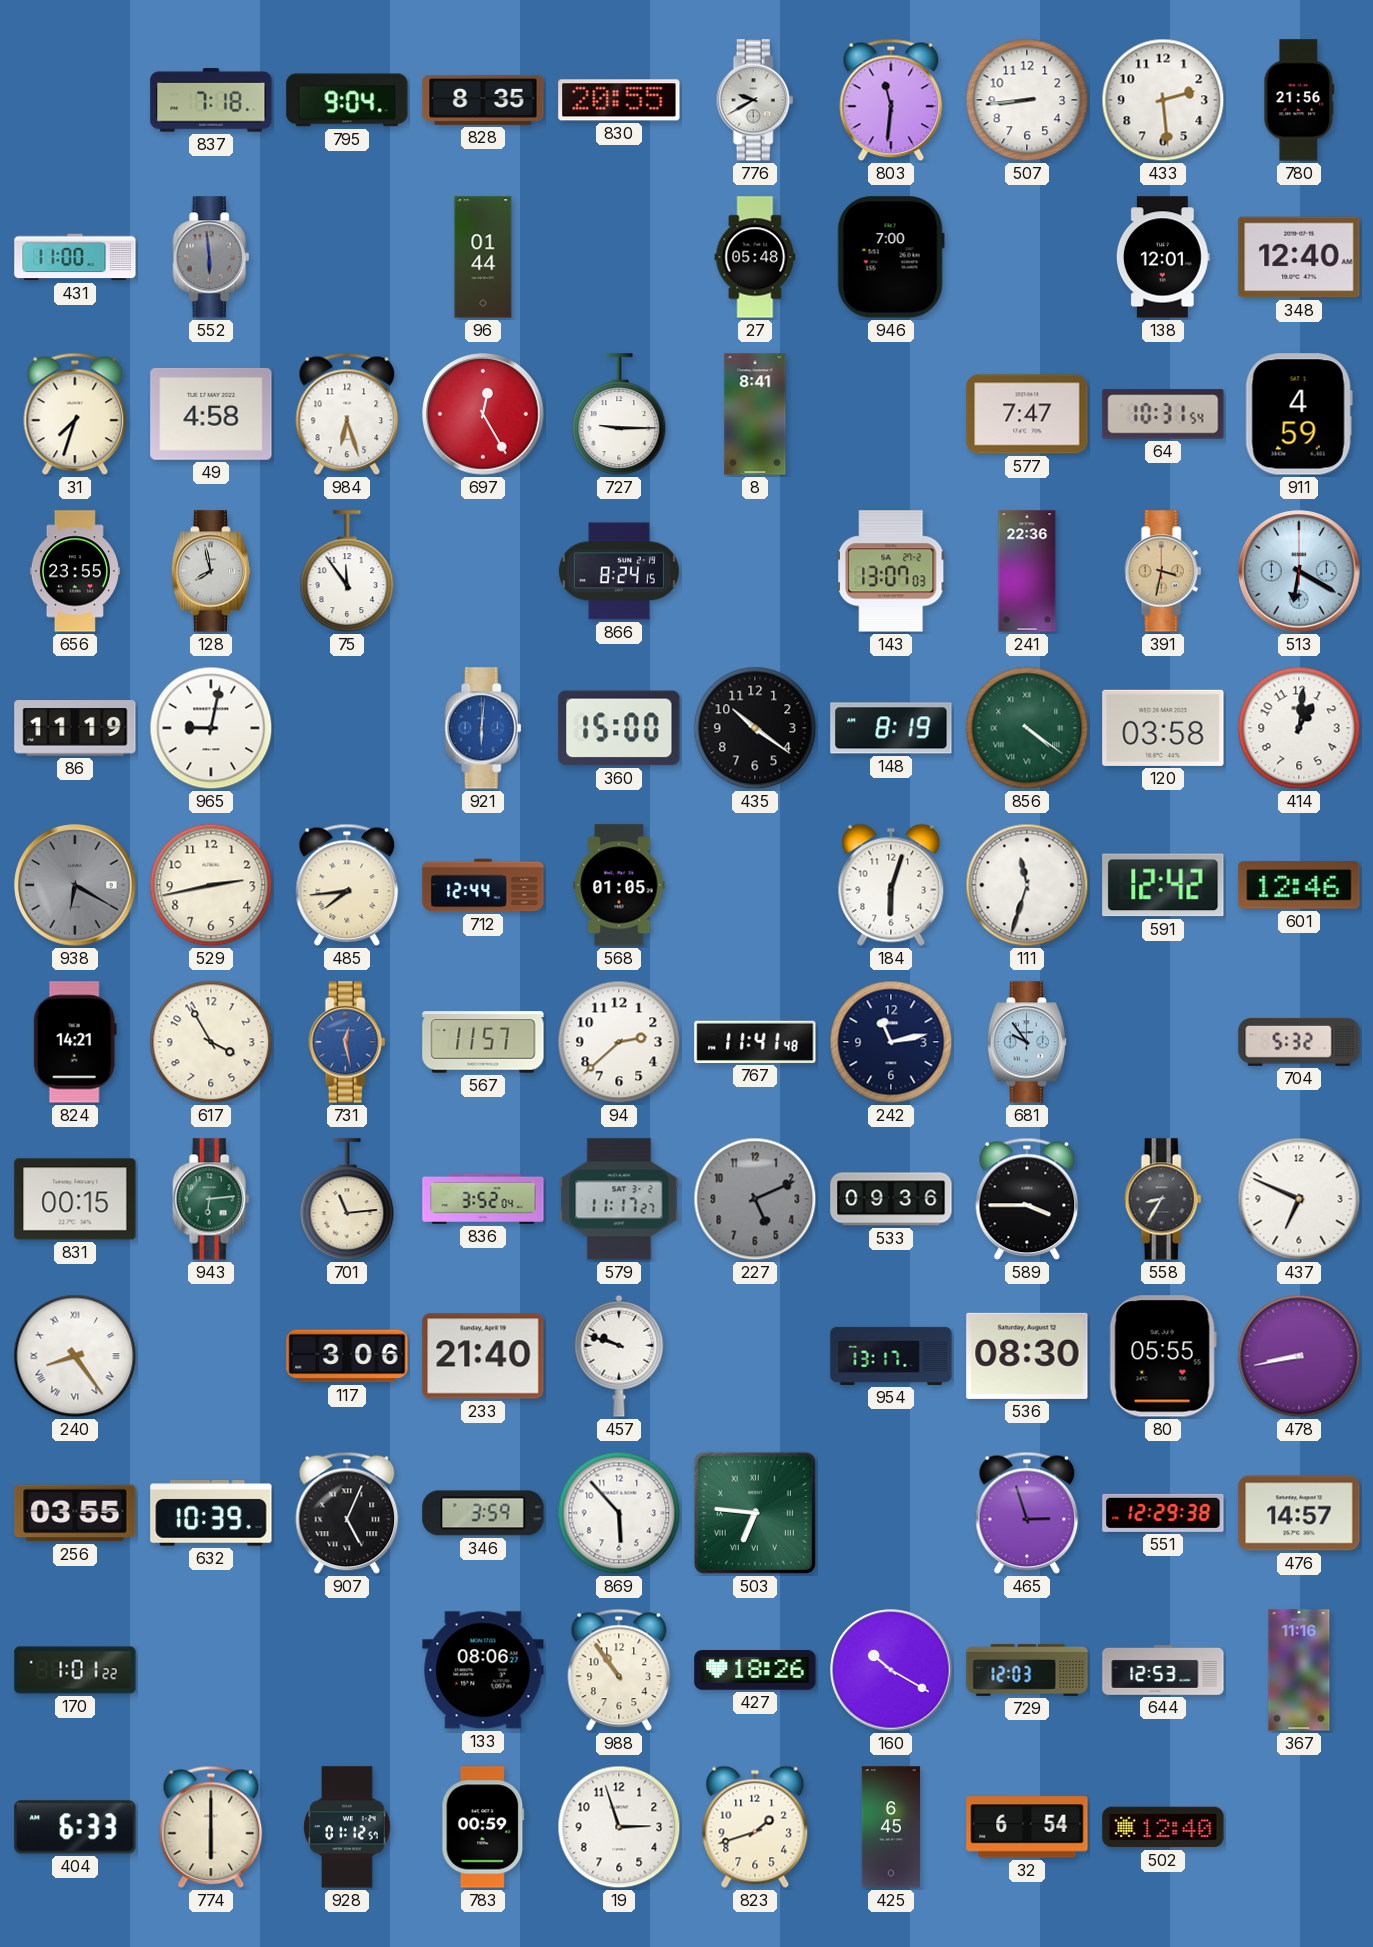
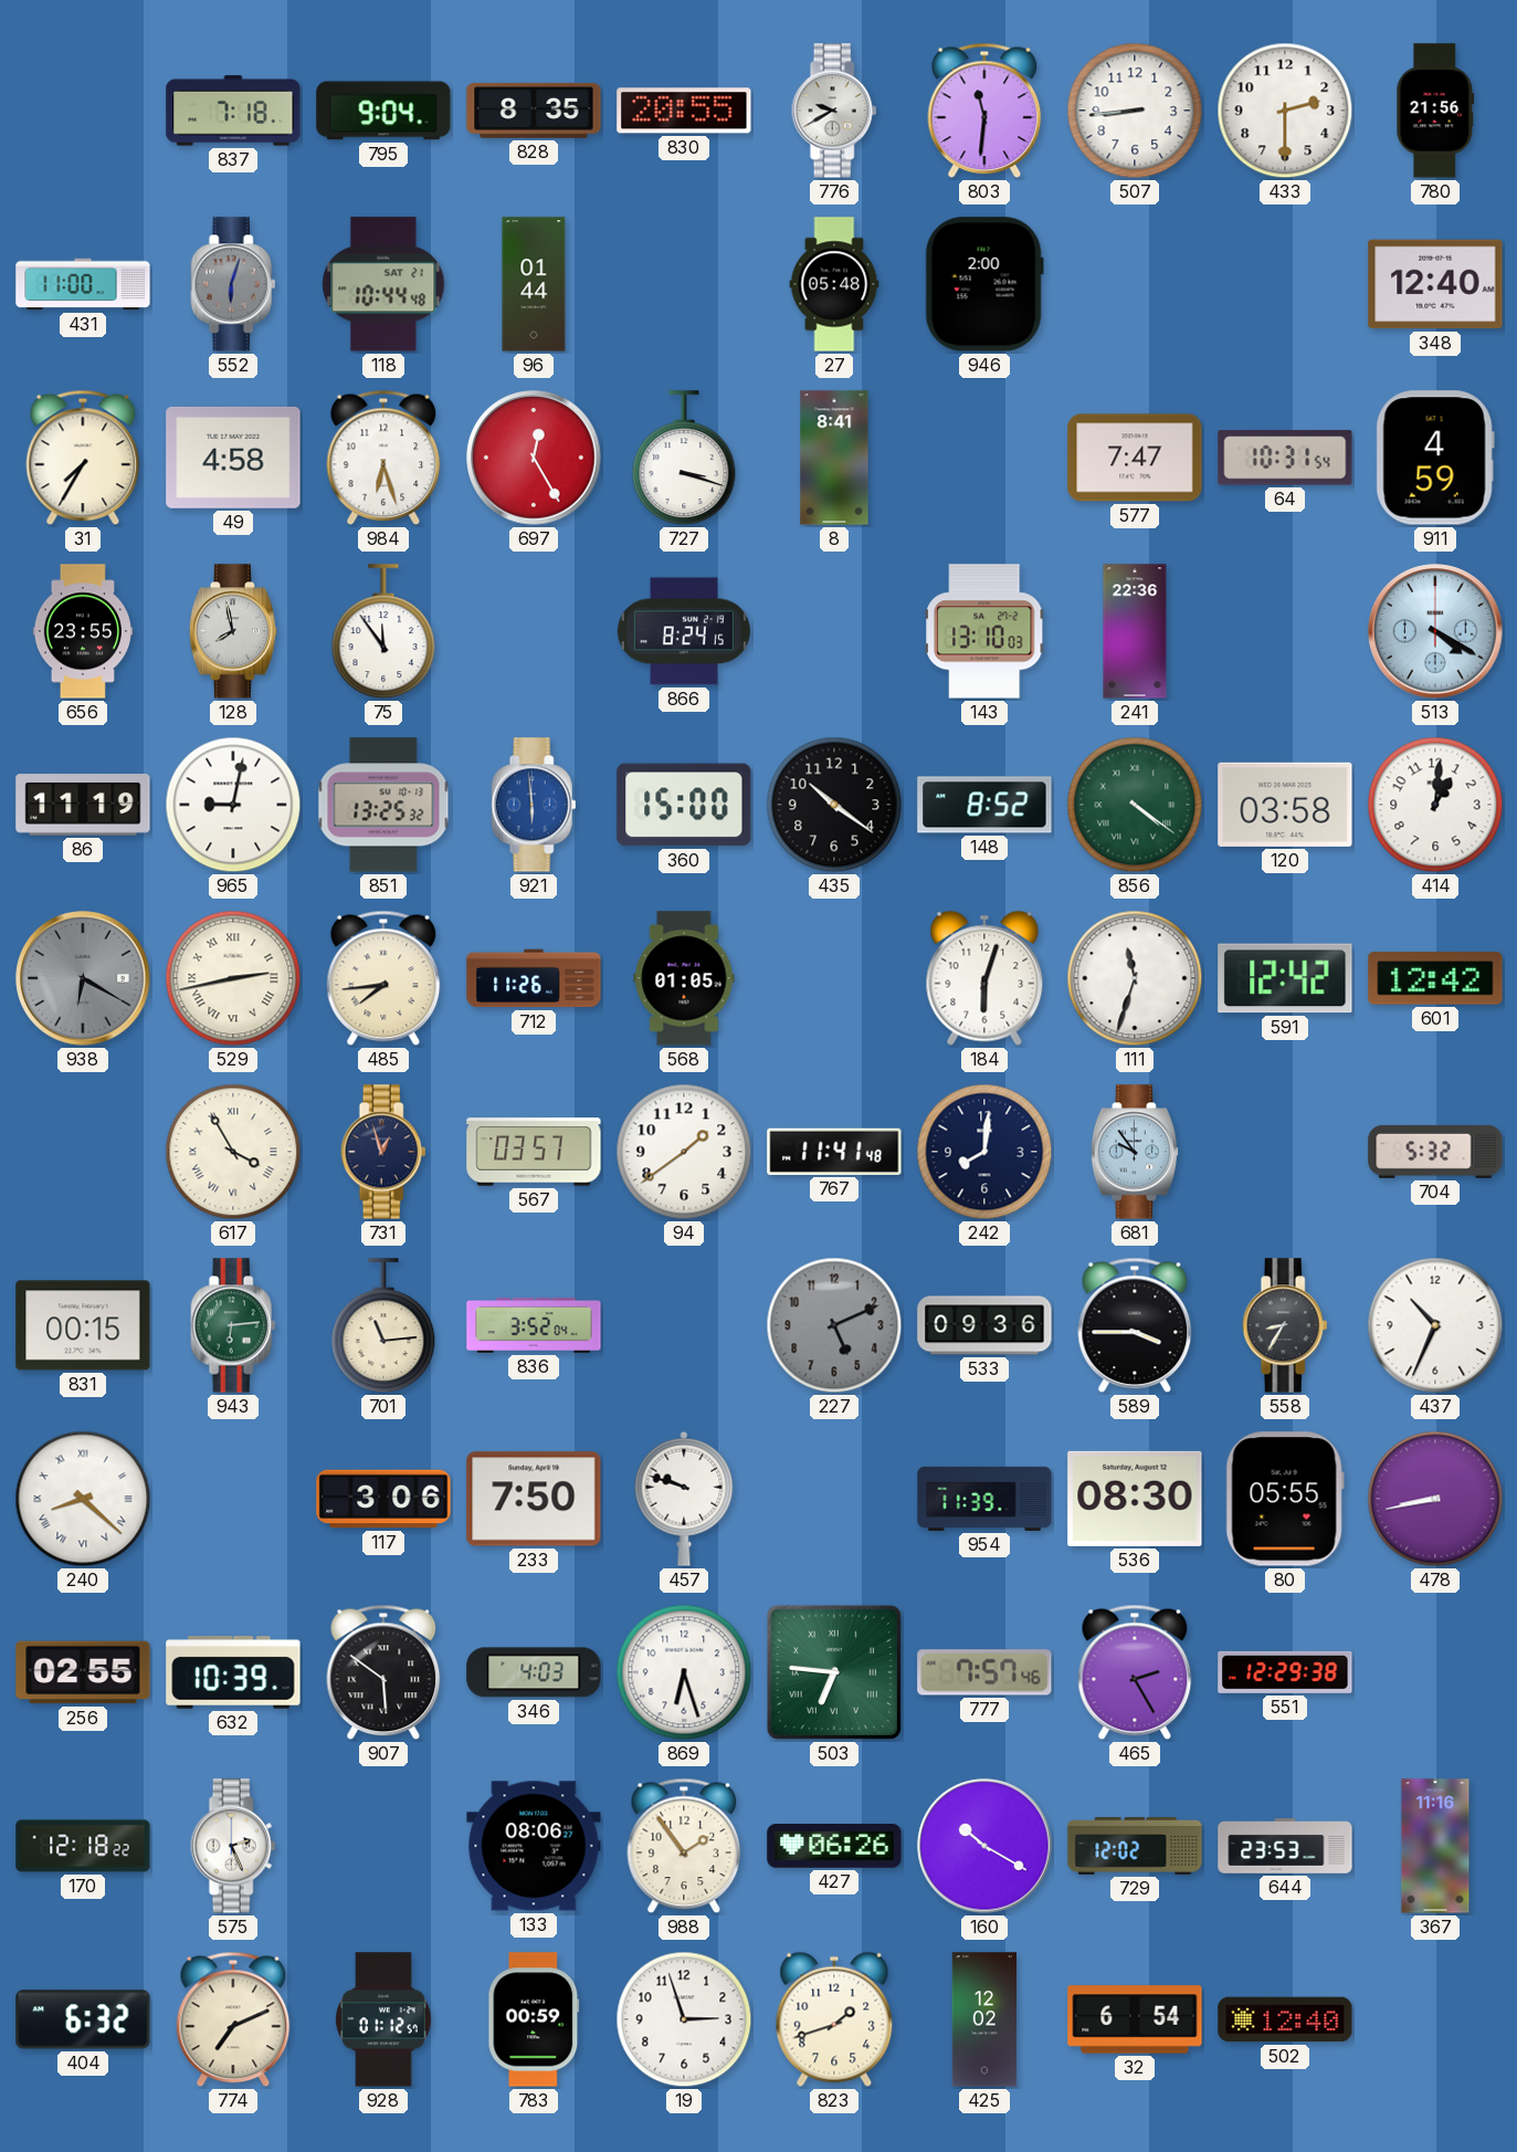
433: 2:29 -> 2:30
552: 5:59 -> 6:03
118: none -> 10:44
946: 7:00 -> 2:00
138: 12:01 -> none
31: 7:33 -> 7:35
727: 9:15 -> 3:18
143: 13:07 -> 13:10
391: 3:32 -> none
513: 6:20 -> 4:20
851: none -> 13:25
921: 6:01 -> 5:59
148: 8:19 -> 8:52
529 numerals: Arabic -> Roman
712: 12:44 -> 11:26
601: 12:46 -> 12:42
824: 14:21 -> none
617 numerals: Arabic -> Roman
731: 12:28 -> 12:57
731 dial: blue -> navy
567: 11:57 -> 03:57
94: 2:38 -> 1:39
242: 11:13 -> 8:01
579: 11:17 -> none
437: 6:49 -> 10:34
240: 8:24 -> 8:22
233: 21:40 -> 7:50
954: 13:17 -> 11:39
256: 03:55 -> 02:55
907: 5:04 -> 5:51
346: 3:59 -> 4:03
869: 5:53 -> 6:27
777: none -> 7:57
465: 2:57 -> 2:25
476: 14:57 -> none
170: 1:01 -> 12:18
575: none -> 2:26
988: 10:54 -> 1:54
427: 18:26 -> 06:26
729: 12:03 -> 12:02
644: 12:53 -> 23:53
404: 6:33 -> 6:32
774: 6:00 -> 7:11
425: 6:45 -> 12:02
